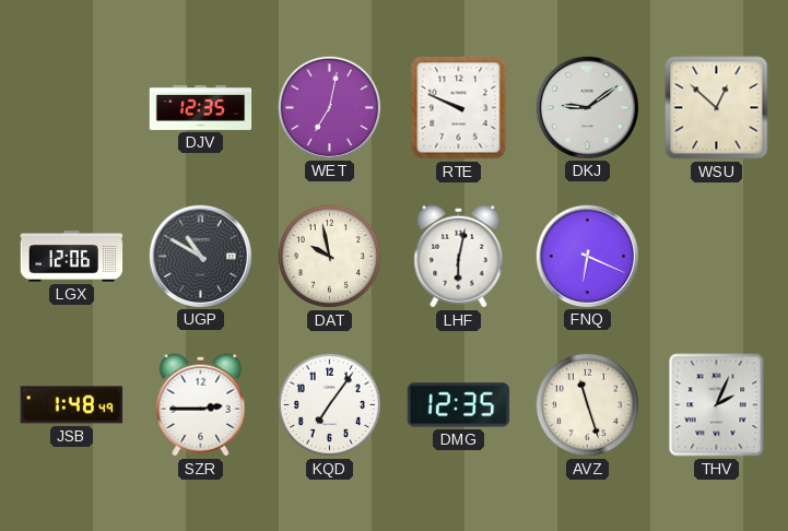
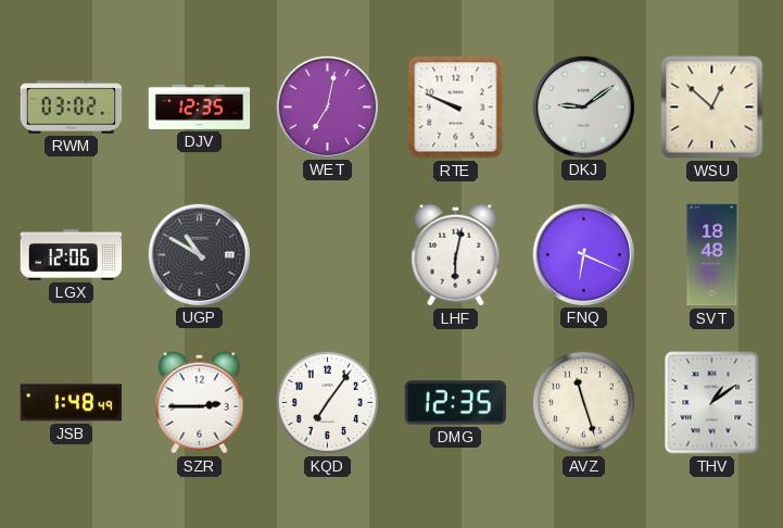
RWM: none -> 03:02
DAT: 9:58 -> none
SVT: none -> 18:48
THV: 2:04 -> 1:09
